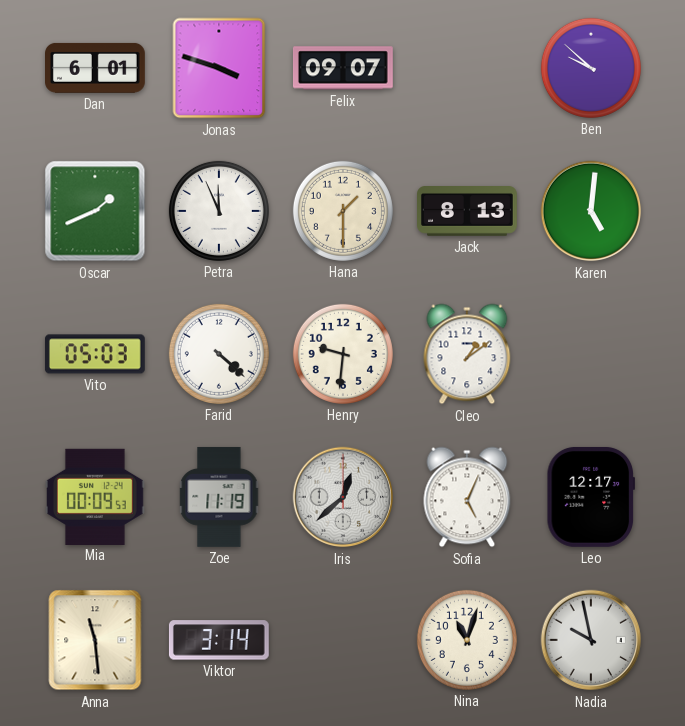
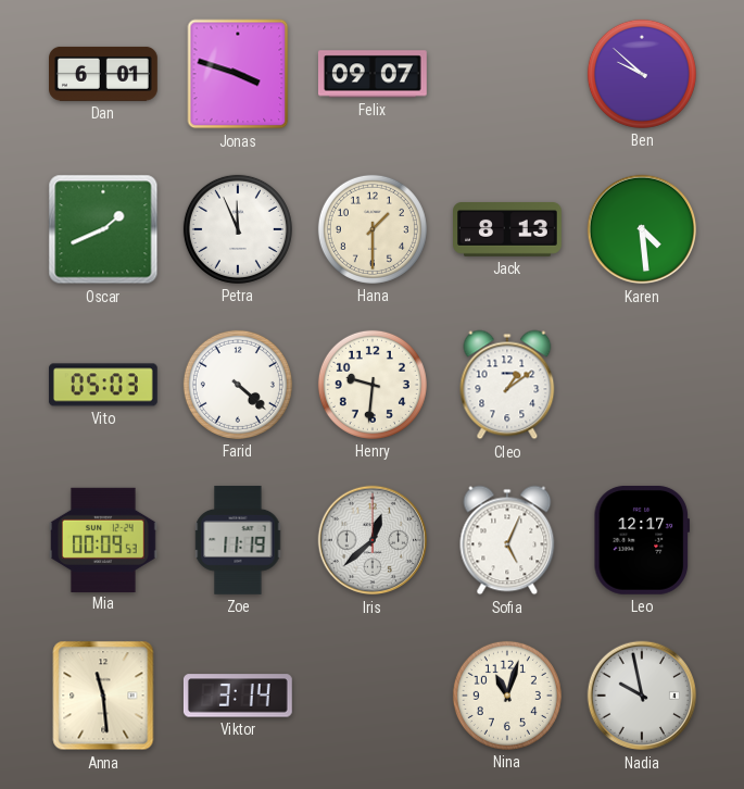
Karen: 5:01 -> 4:29
